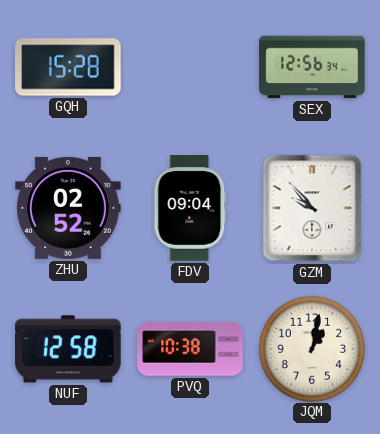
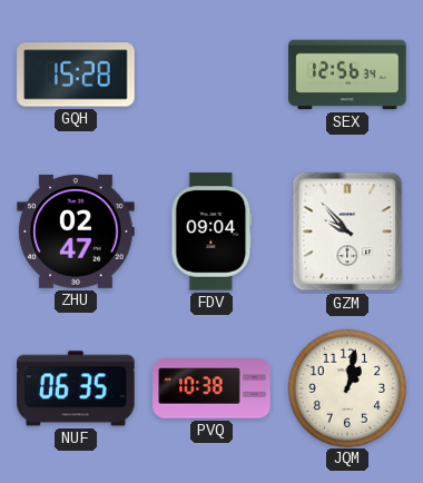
ZHU: 02:52 -> 02:47
NUF: 12:58 -> 06:35
